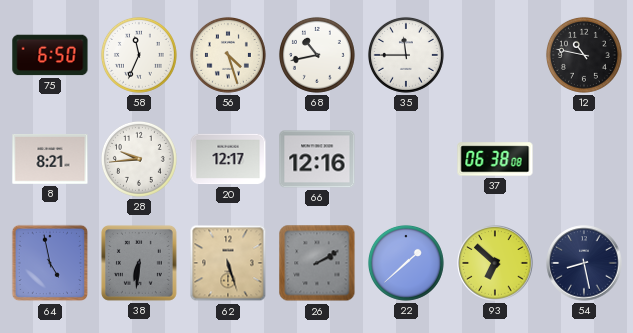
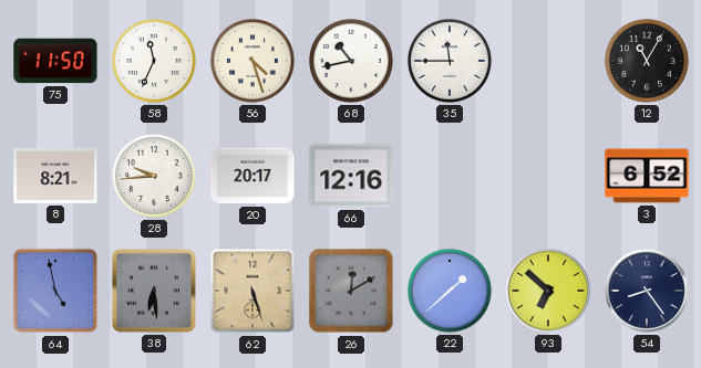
75: 6:50 -> 11:50
12: 10:47 -> 11:05
20: 12:17 -> 20:17
37: 06:38 -> none
3: none -> 6:52
38: 6:31 -> 6:29
26: 2:10 -> 12:10
54: 8:28 -> 8:24
